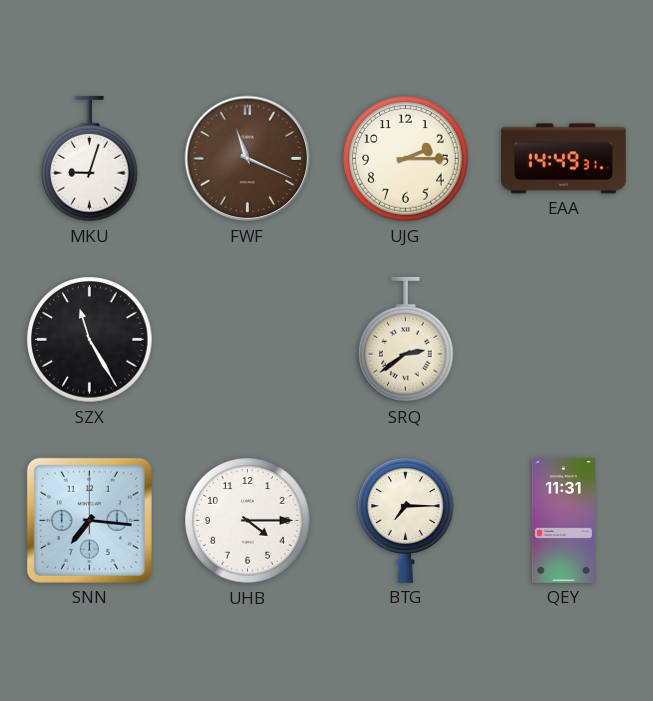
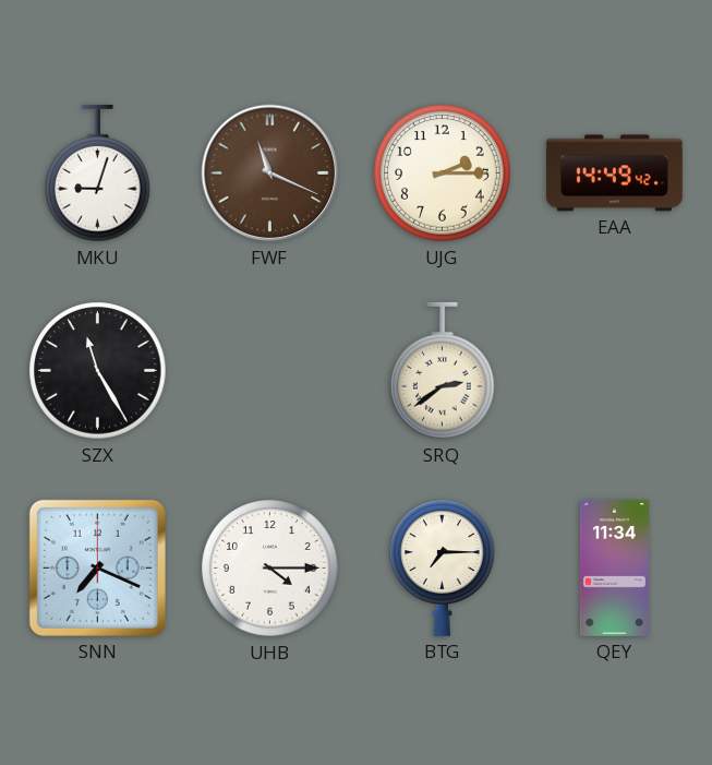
EAA: 14:49:31 -> 14:49:42
SNN: 7:16 -> 7:19
QEY: 11:31 -> 11:34
